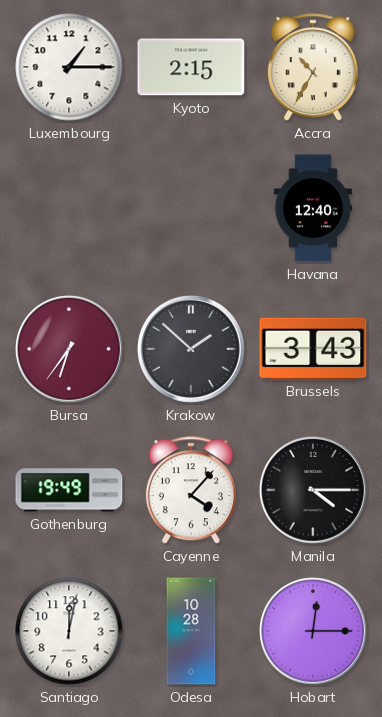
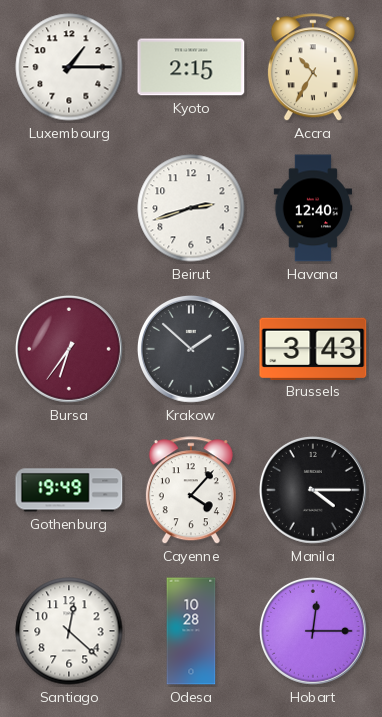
Beirut: none -> 2:42
Santiago: 12:02 -> 12:22
